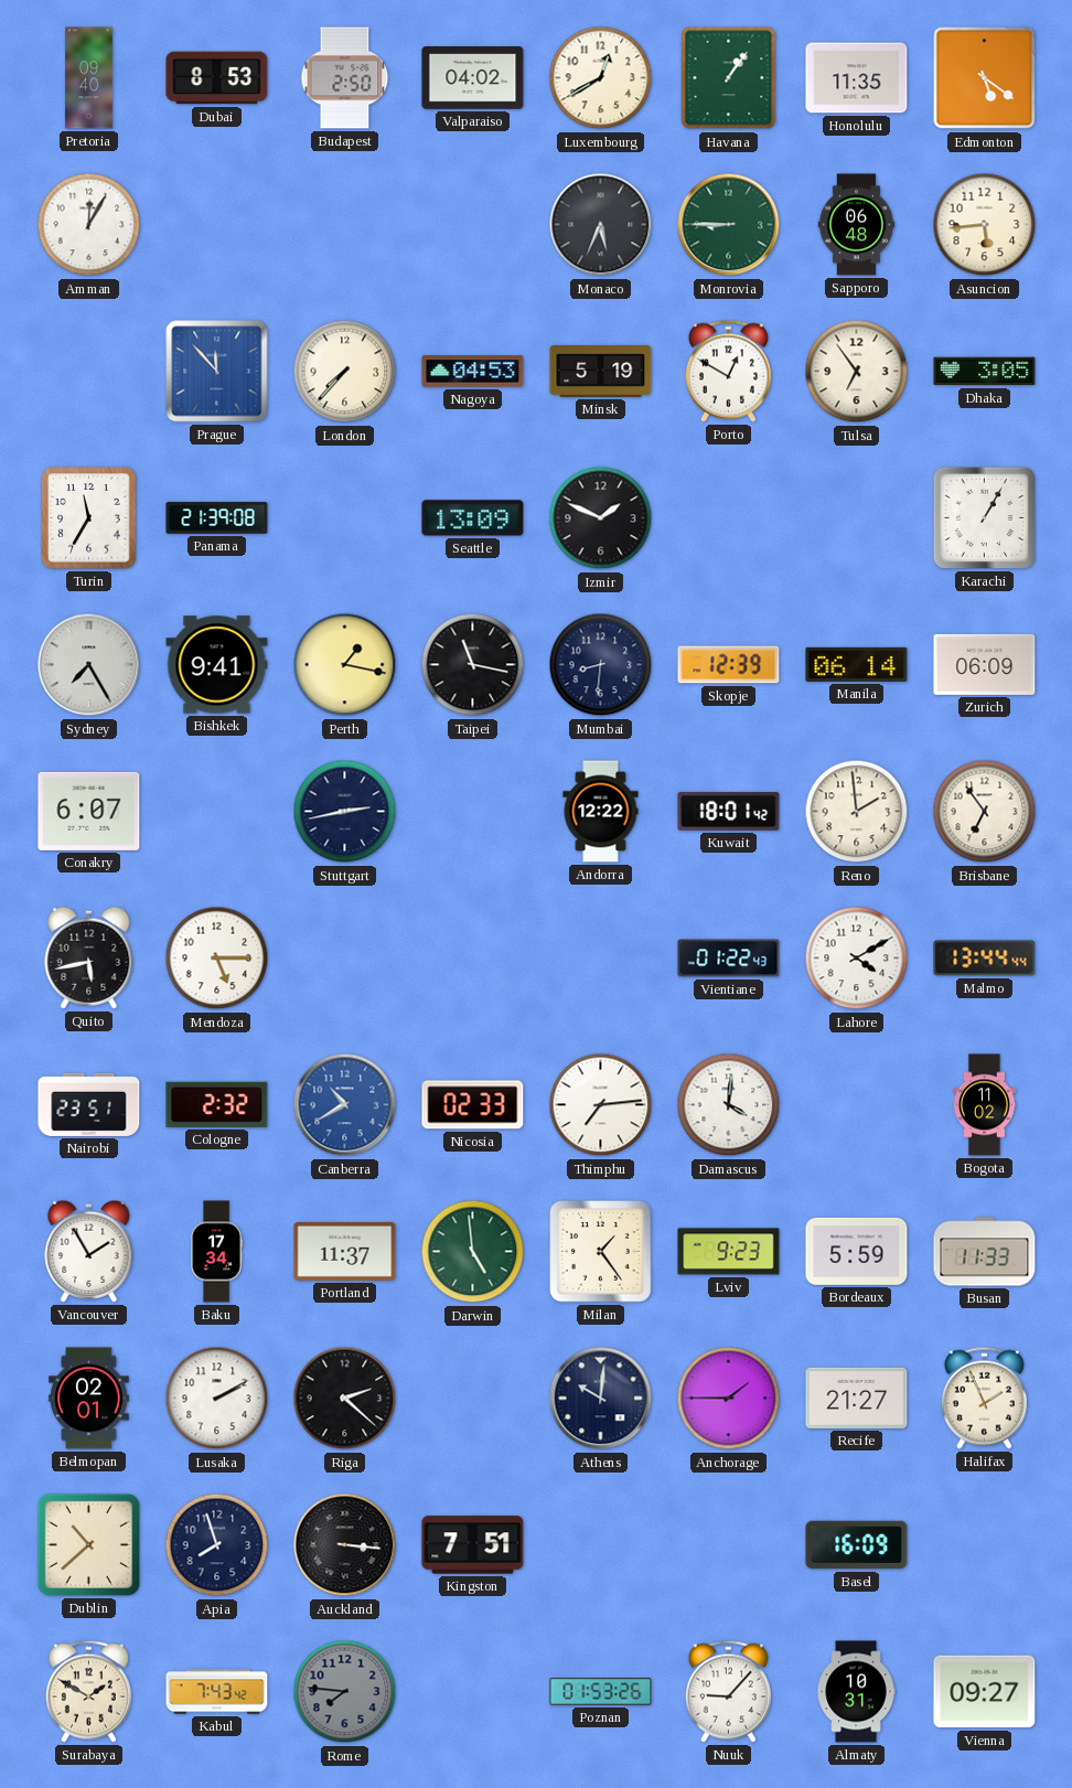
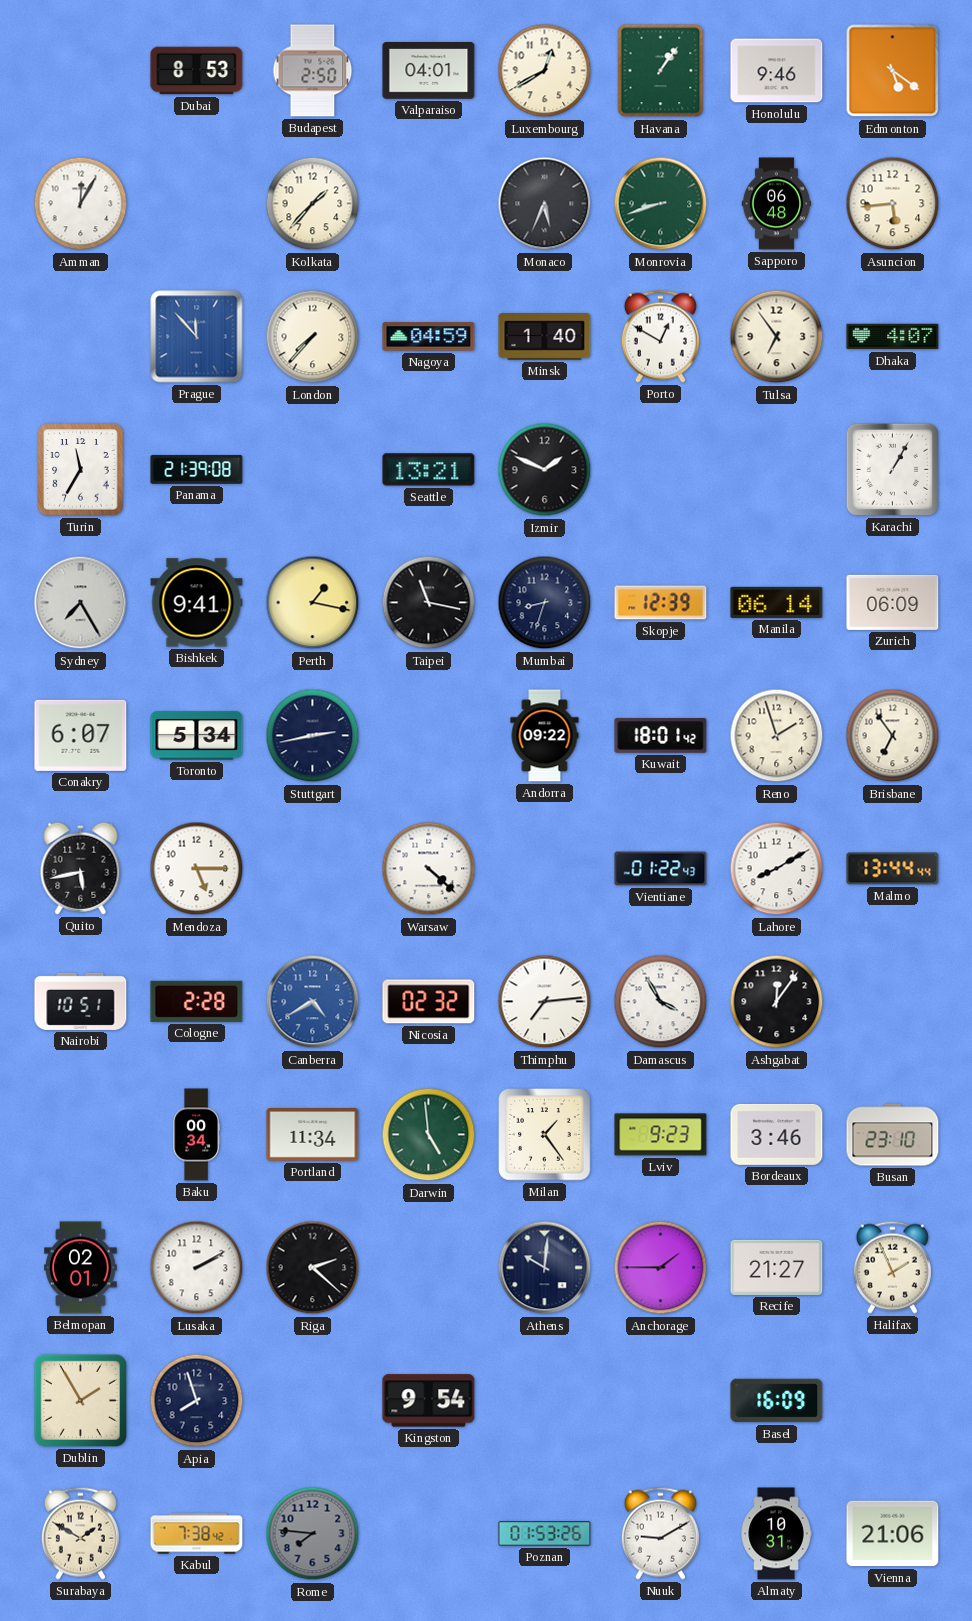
Pretoria: 09:40 -> none
Valparaiso: 04:02 -> 04:01
Honolulu: 11:35 -> 9:46
Kolkata: none -> 1:37
Monrovia: 8:45 -> 8:42
Nagoya: 04:53 -> 04:59
Minsk: 5:19 -> 1:40
Dhaka: 3:05 -> 4:07
Seattle: 13:09 -> 13:21
Mumbai: 8:31 -> 8:33
Toronto: none -> 5:34
Andorra: 12:22 -> 09:22
Reno: 1:59 -> 1:57
Warsaw: none -> 4:22
Lahore: 4:10 -> 8:10
Nairobi: 23:51 -> 10:51
Cologne: 2:32 -> 2:28
Canberra: 10:40 -> 4:40
Nicosia: 02:33 -> 02:32
Damascus: 4:01 -> 3:55
Ashgabat: none -> 12:06
Bogota: 11:02 -> none
Vancouver: 1:55 -> none
Baku: 17:34 -> 00:34
Portland: 11:37 -> 11:34
Bordeaux: 5:59 -> 3:46
Busan: 11:33 -> 23:10
Dublin: 10:38 -> 1:55
Auckland: 3:16 -> none
Kingston: 7:51 -> 9:54
Kabul: 7:43 -> 7:38
Nuuk: 9:07 -> 9:10
Vienna: 09:27 -> 21:06
